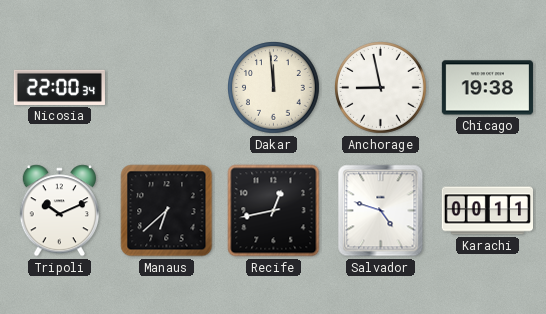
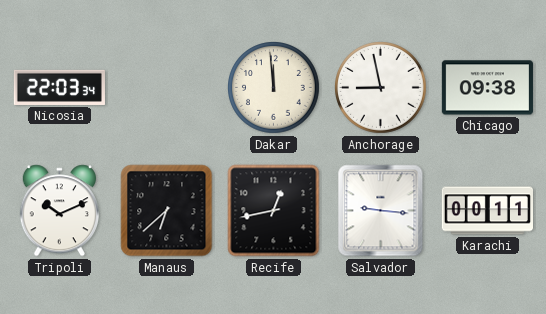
Nicosia: 22:00 -> 22:03
Chicago: 19:38 -> 09:38
Salvador: 4:48 -> 9:16
